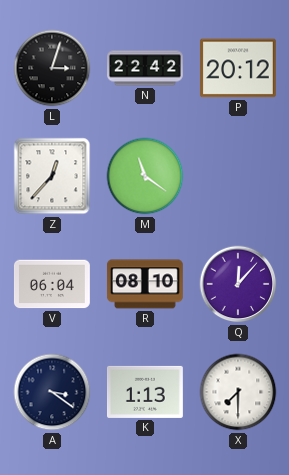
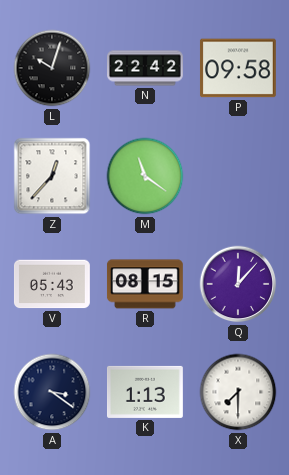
L: 3:03 -> 10:03
P: 20:12 -> 09:58
V: 06:04 -> 05:43
R: 08:10 -> 08:15
